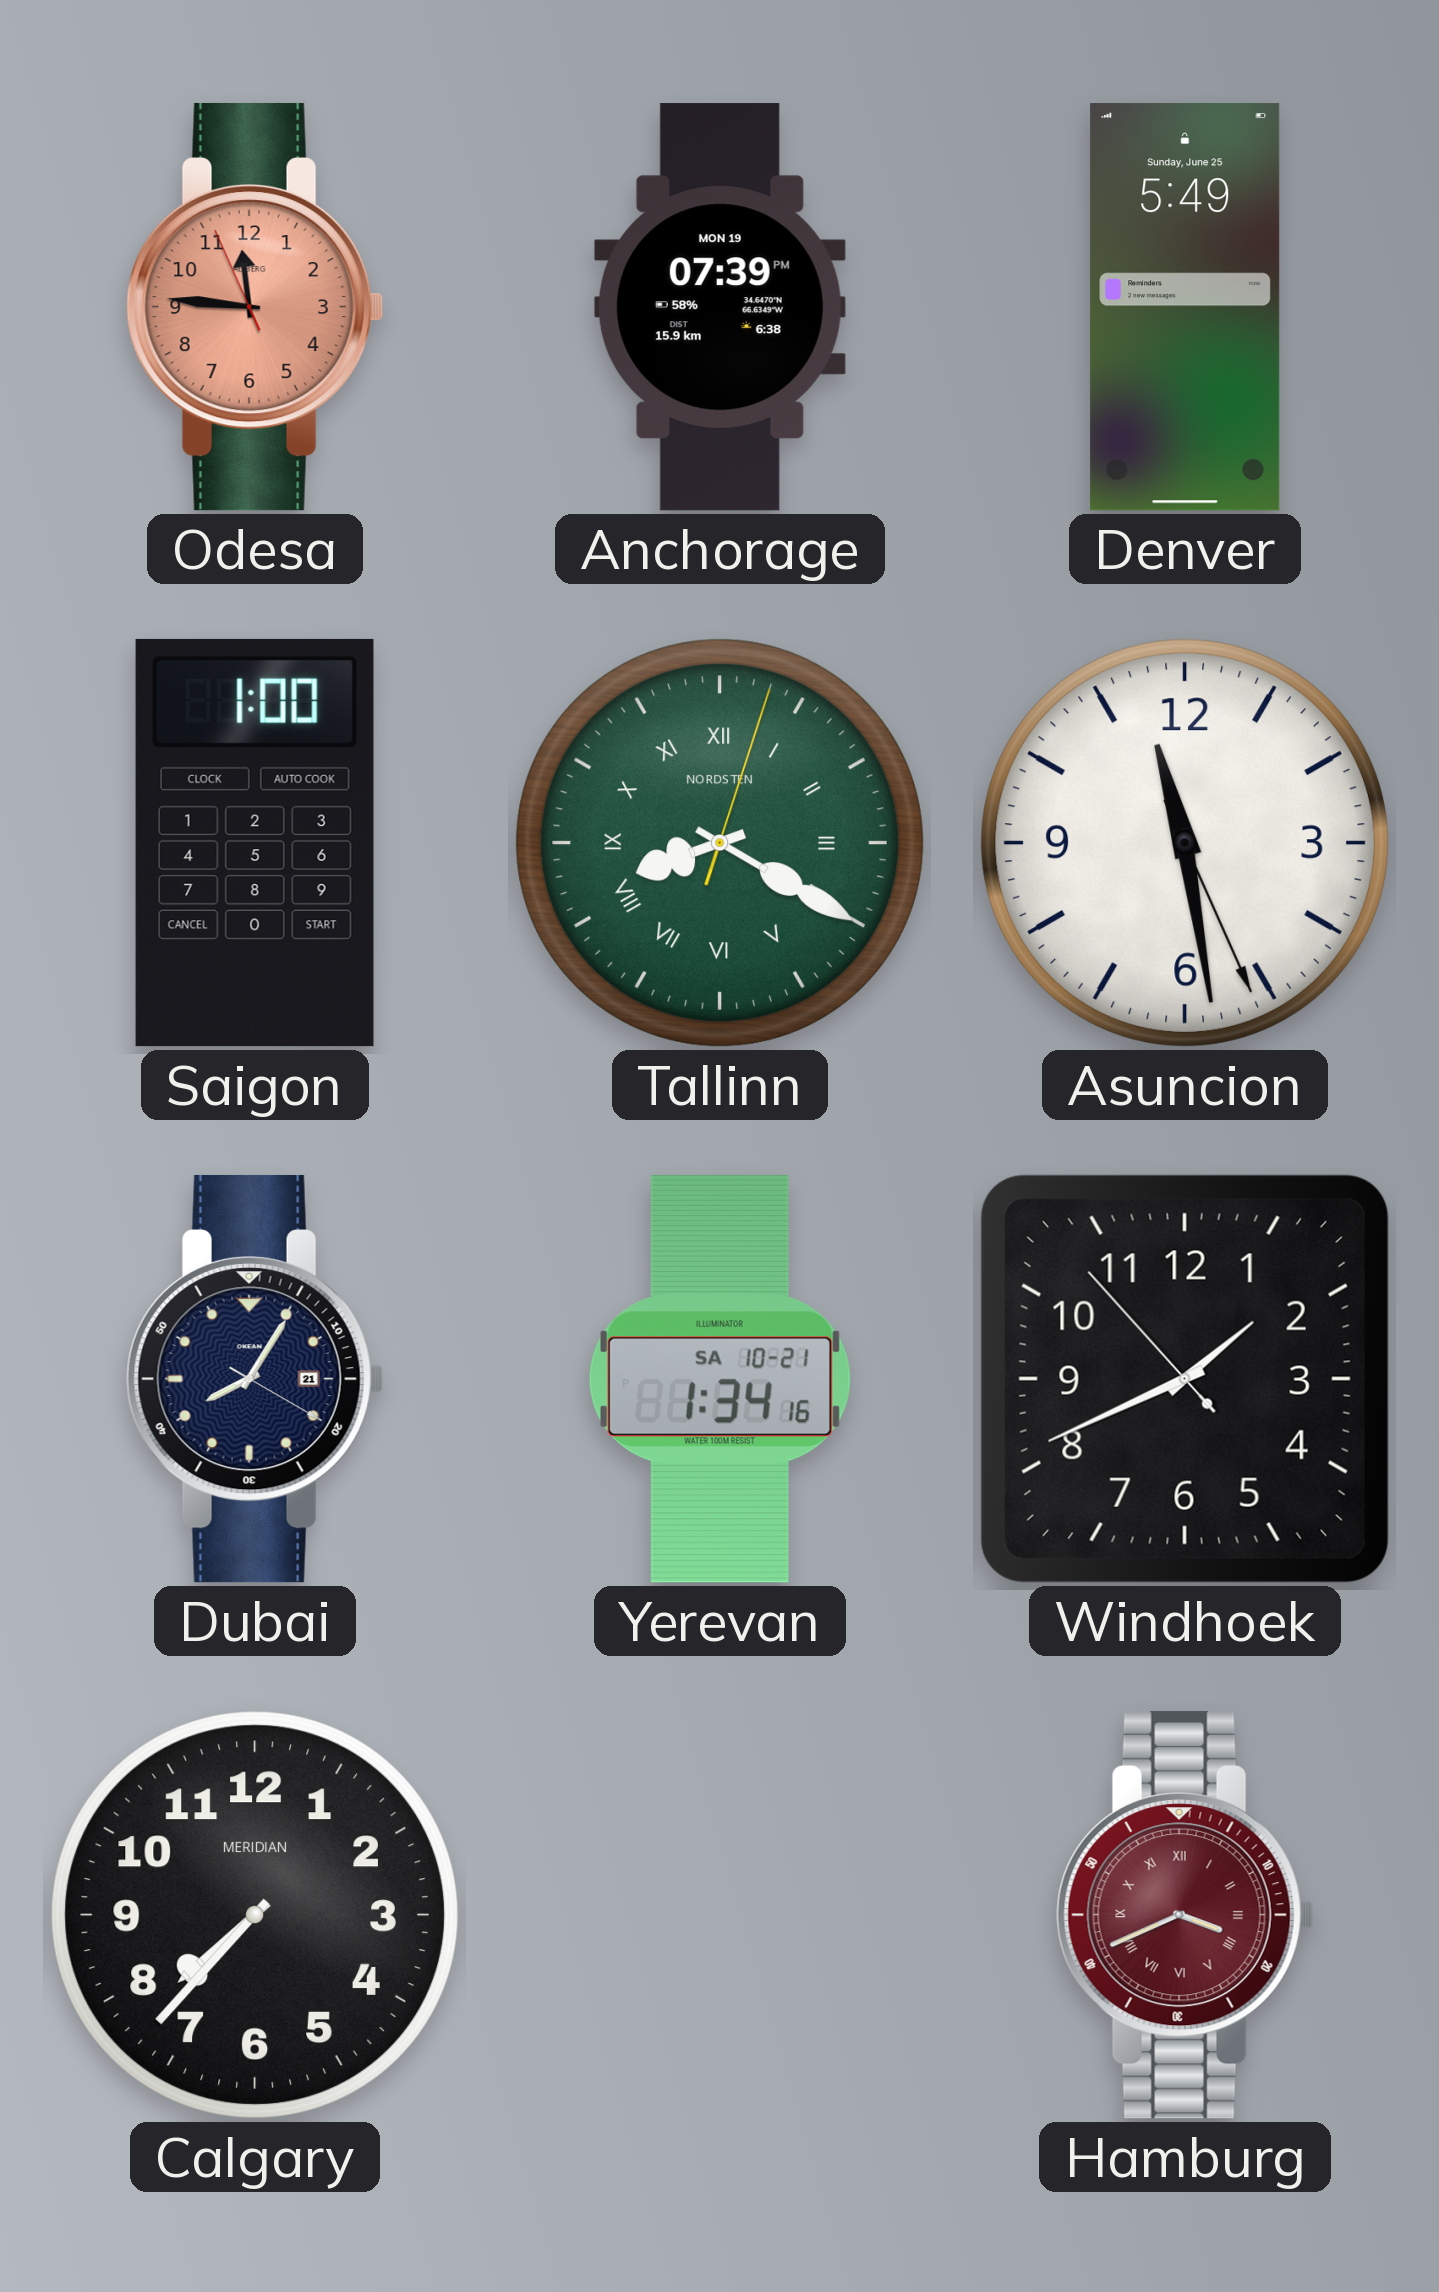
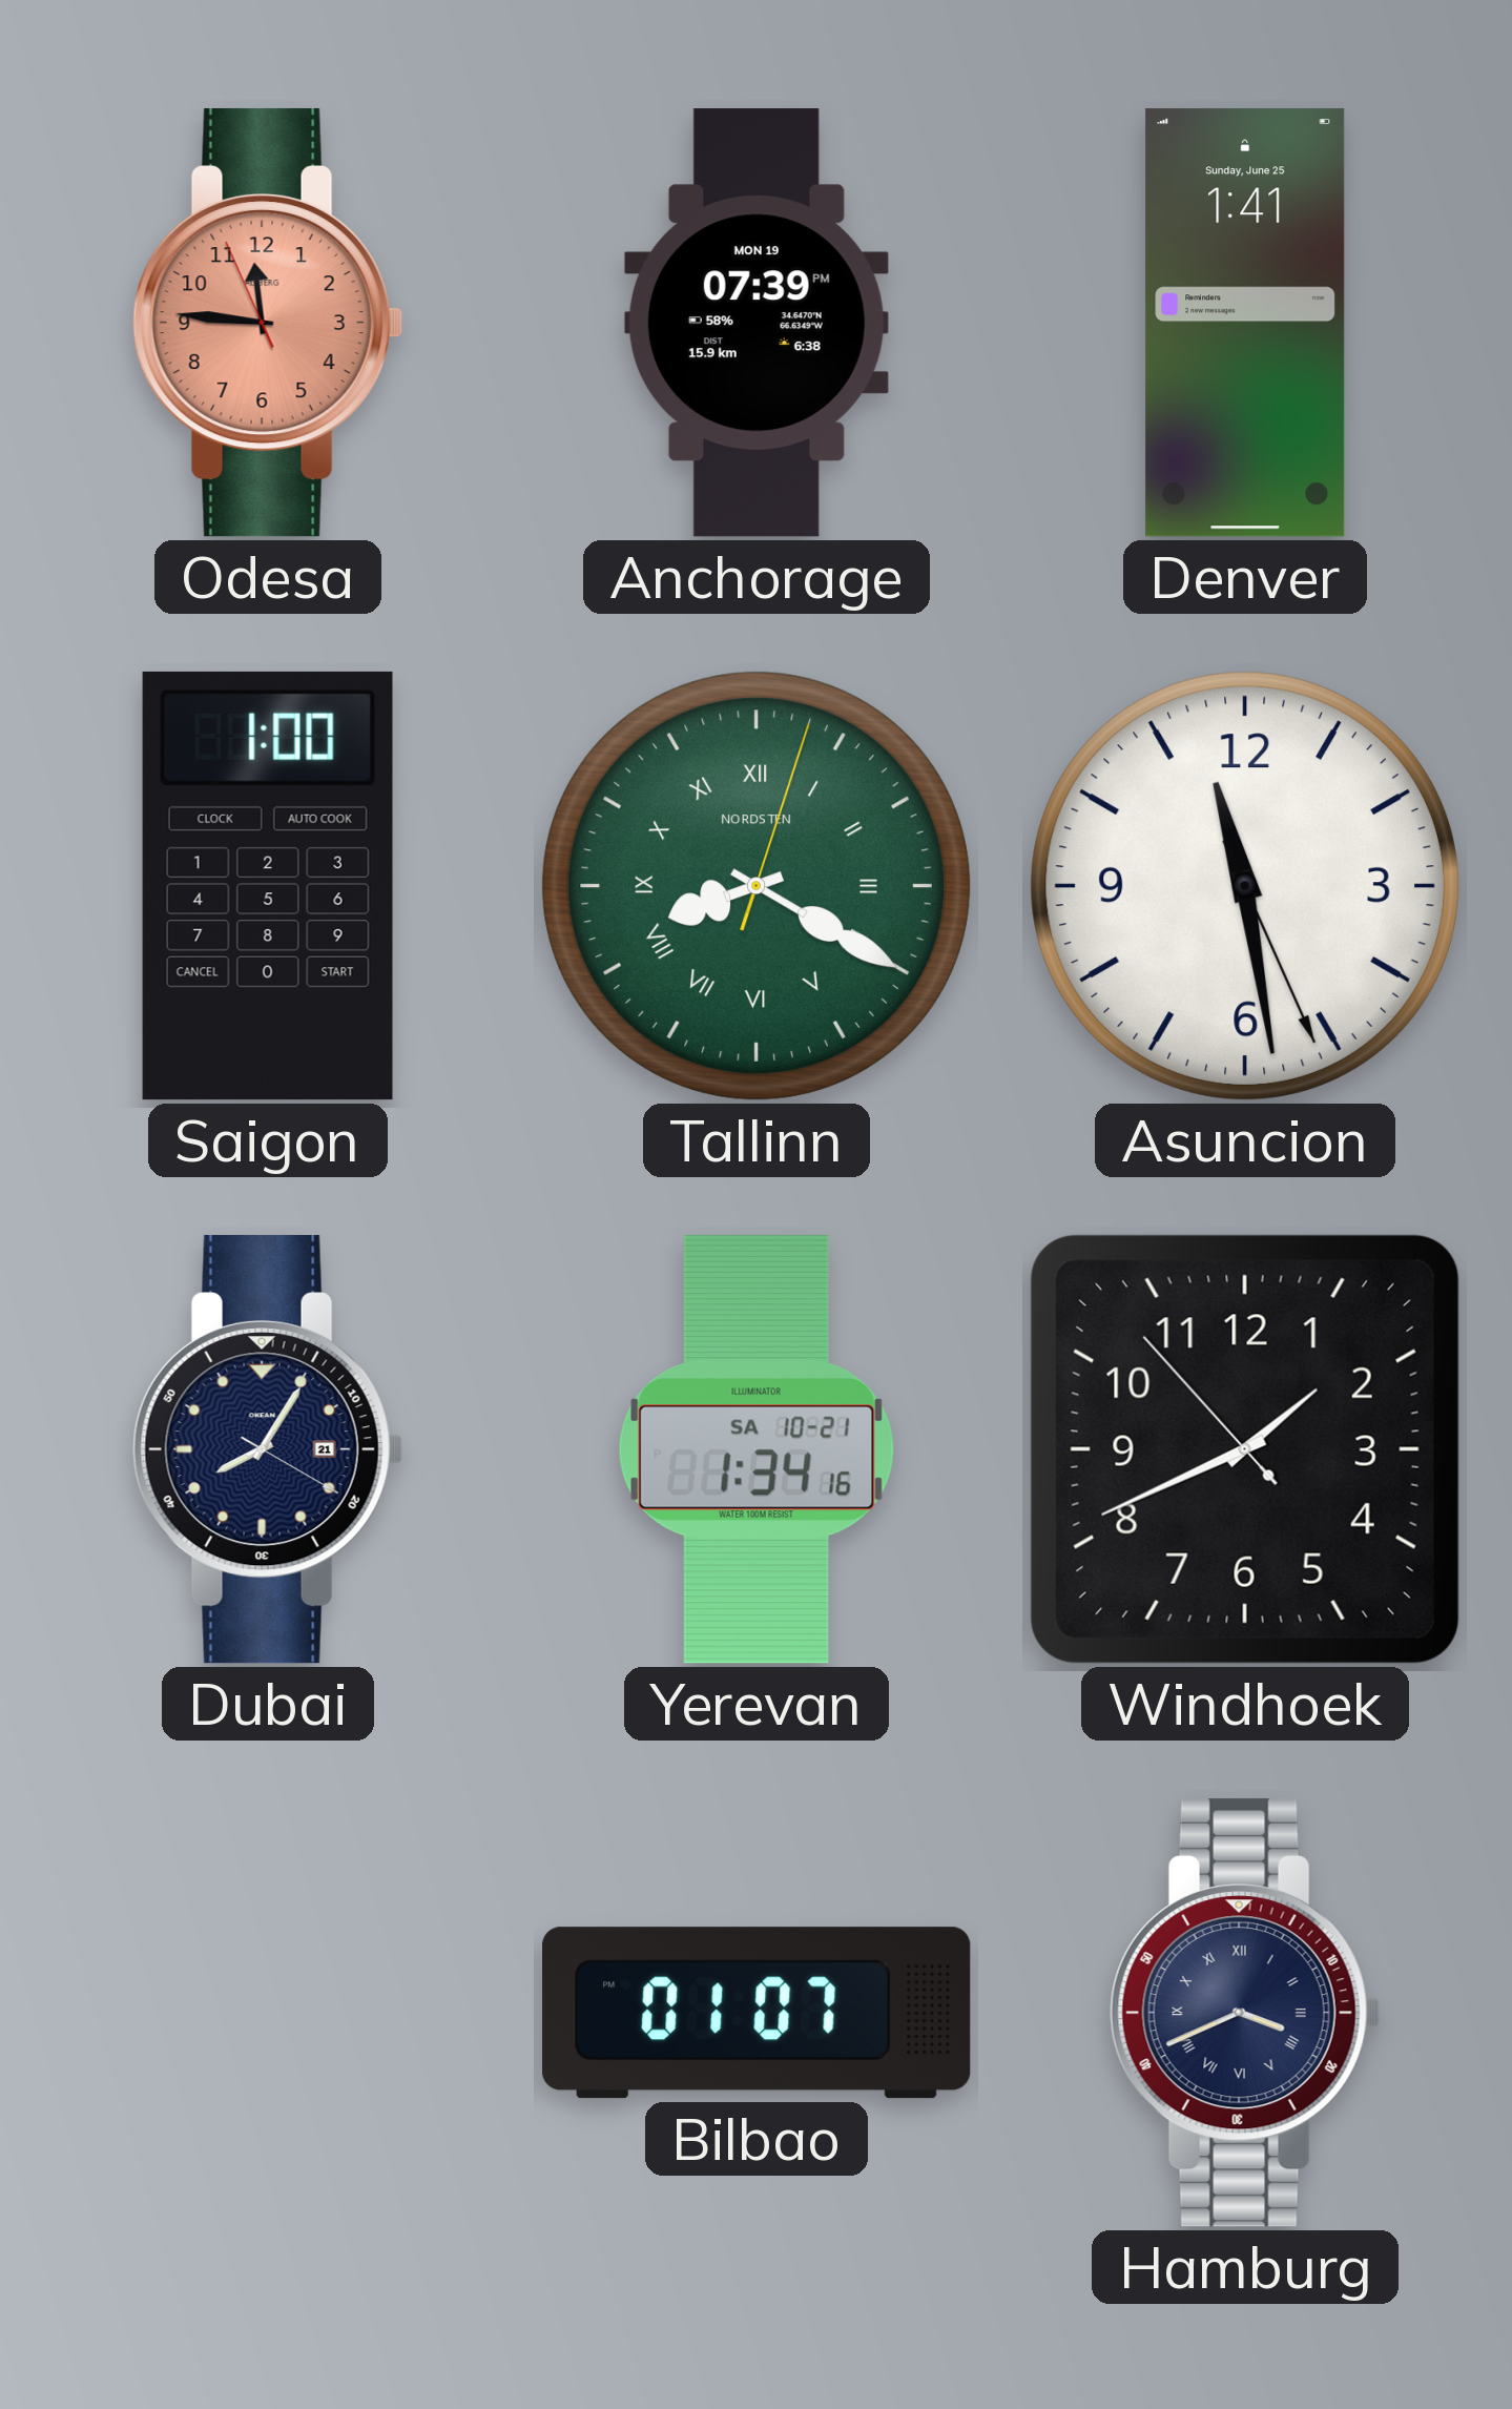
Denver: 5:49 -> 1:41
Calgary: 7:37 -> none
Bilbao: none -> 01:07
Hamburg dial: burgundy -> navy
